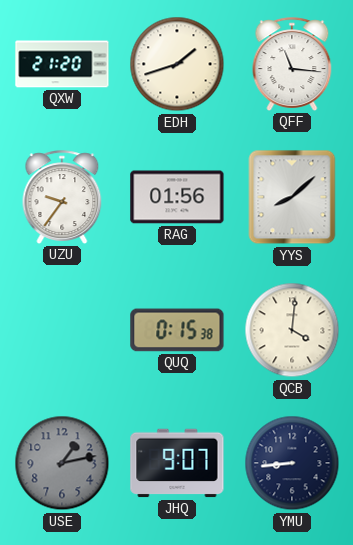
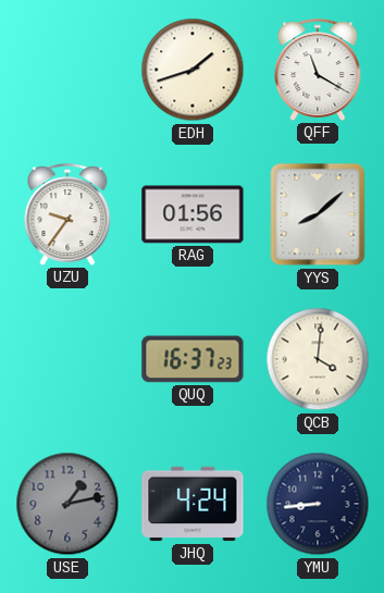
QXW: 21:20 -> none
QFF: 11:16 -> 11:20
QUQ: 0:15 -> 16:37
JHQ: 9:07 -> 4:24
